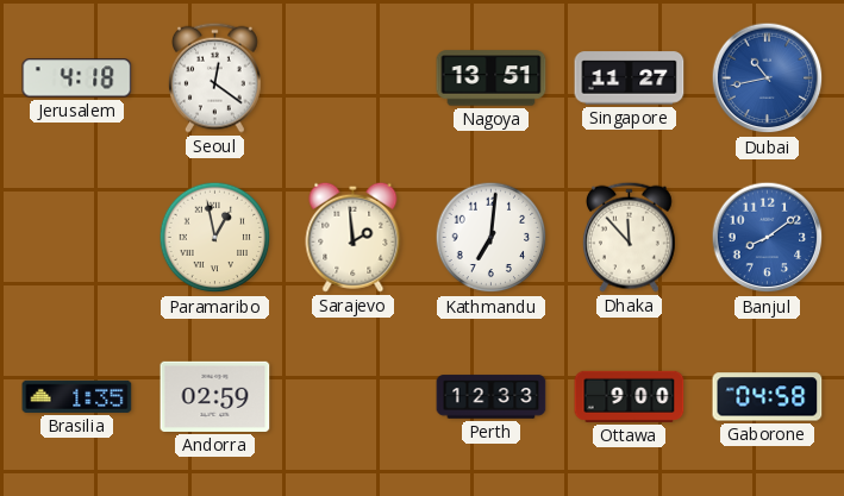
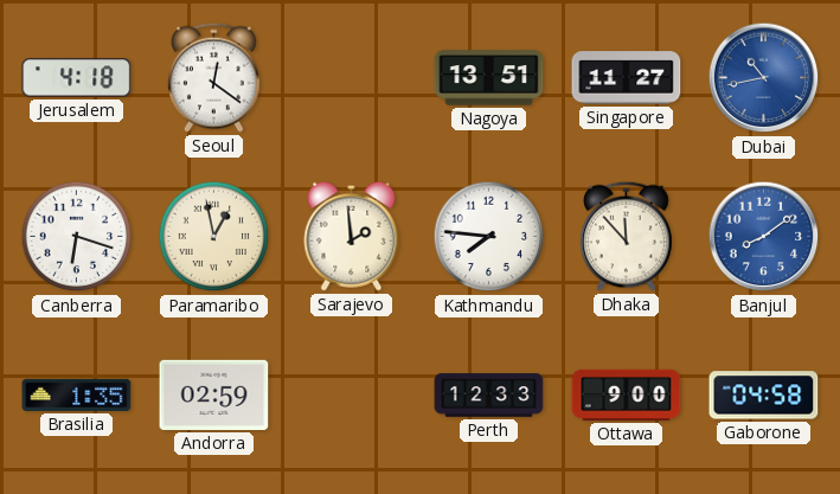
Canberra: none -> 6:18
Kathmandu: 7:01 -> 7:46
